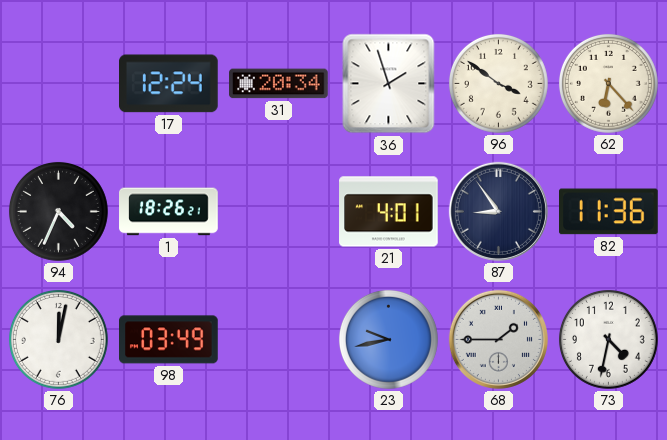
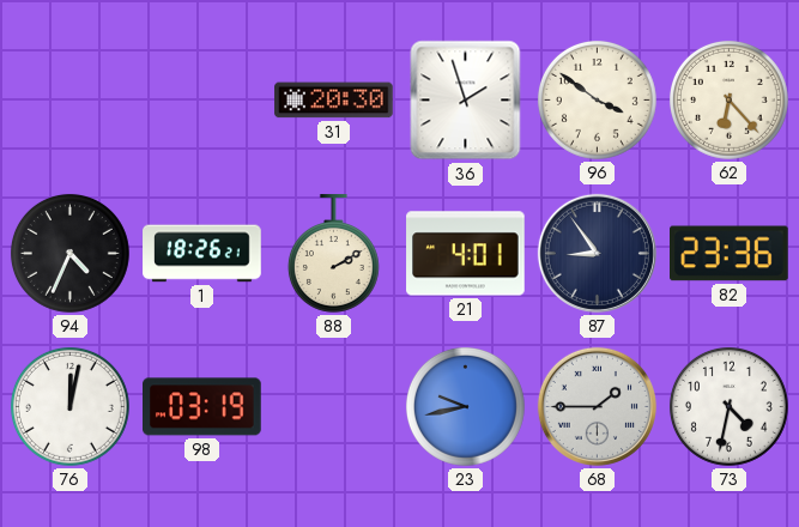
17: 12:24 -> none
31: 20:34 -> 20:30
88: none -> 2:10
82: 11:36 -> 23:36
98: 03:49 -> 03:19
